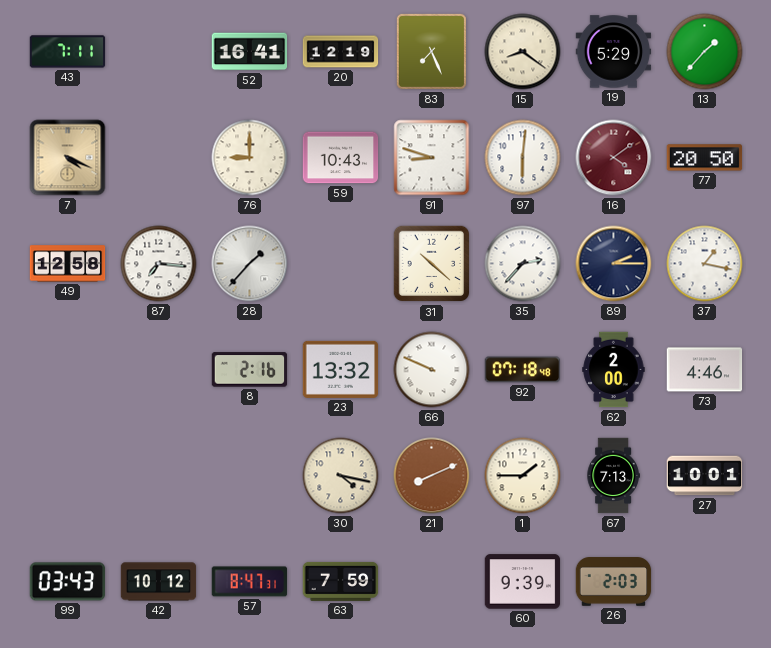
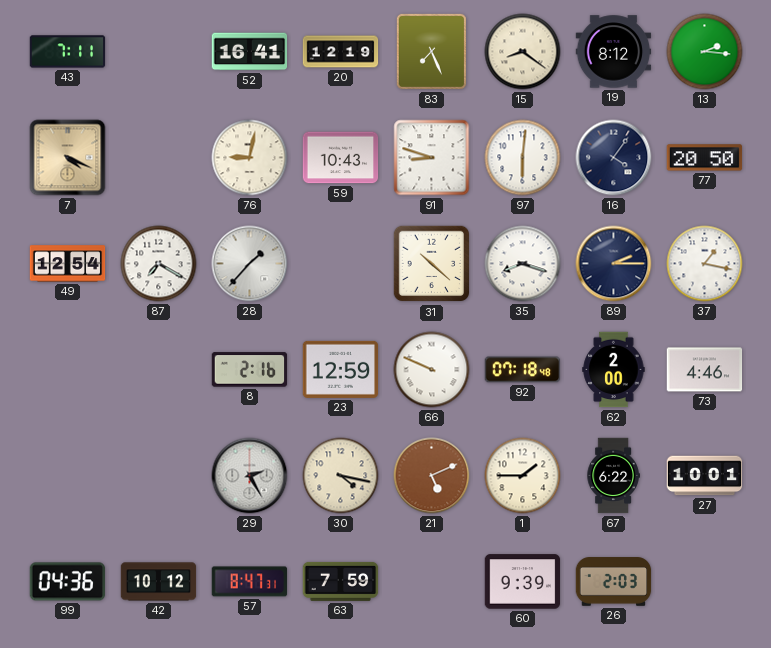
19: 5:29 -> 8:12
13: 1:37 -> 2:16
76: 9:00 -> 9:02
16: 4:09 -> 4:06
16 dial: burgundy -> navy
49: 12:58 -> 12:54
87: 7:16 -> 7:20
35: 2:37 -> 8:18
23: 13:32 -> 12:59
29: none -> 2:25
21: 8:11 -> 5:11
67: 7:13 -> 6:22
99: 03:43 -> 04:36
